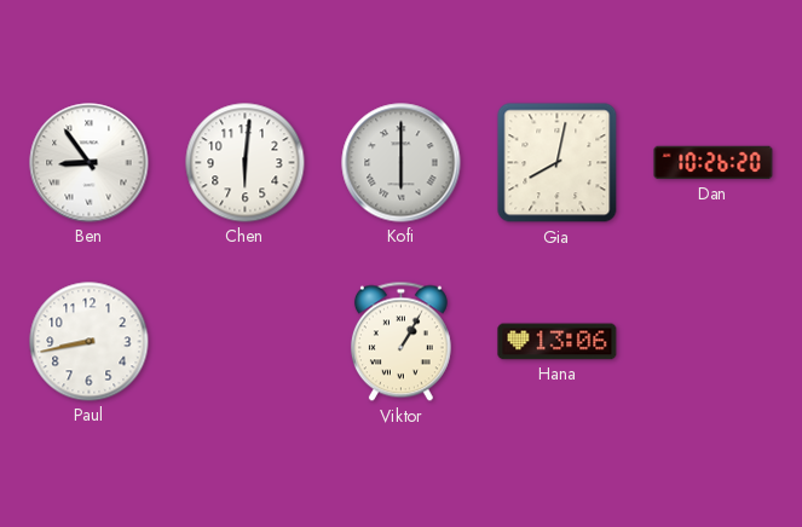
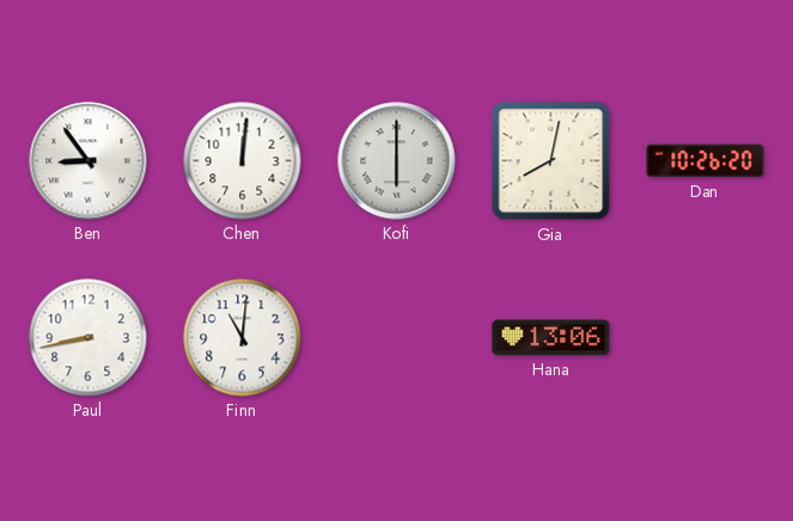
Chen: 6:01 -> 12:01
Finn: none -> 11:01
Viktor: 1:05 -> none
